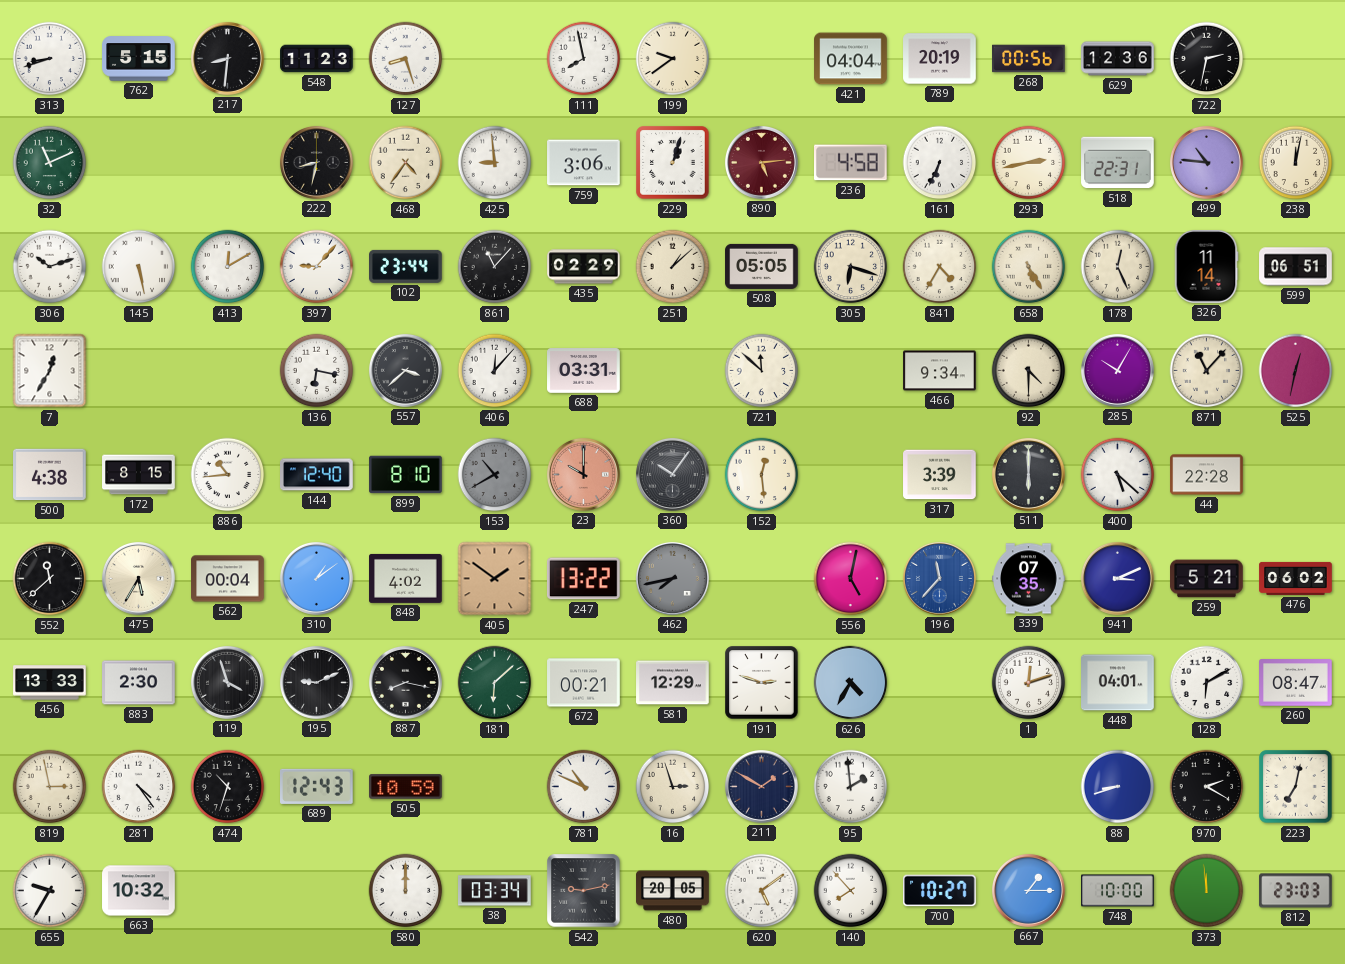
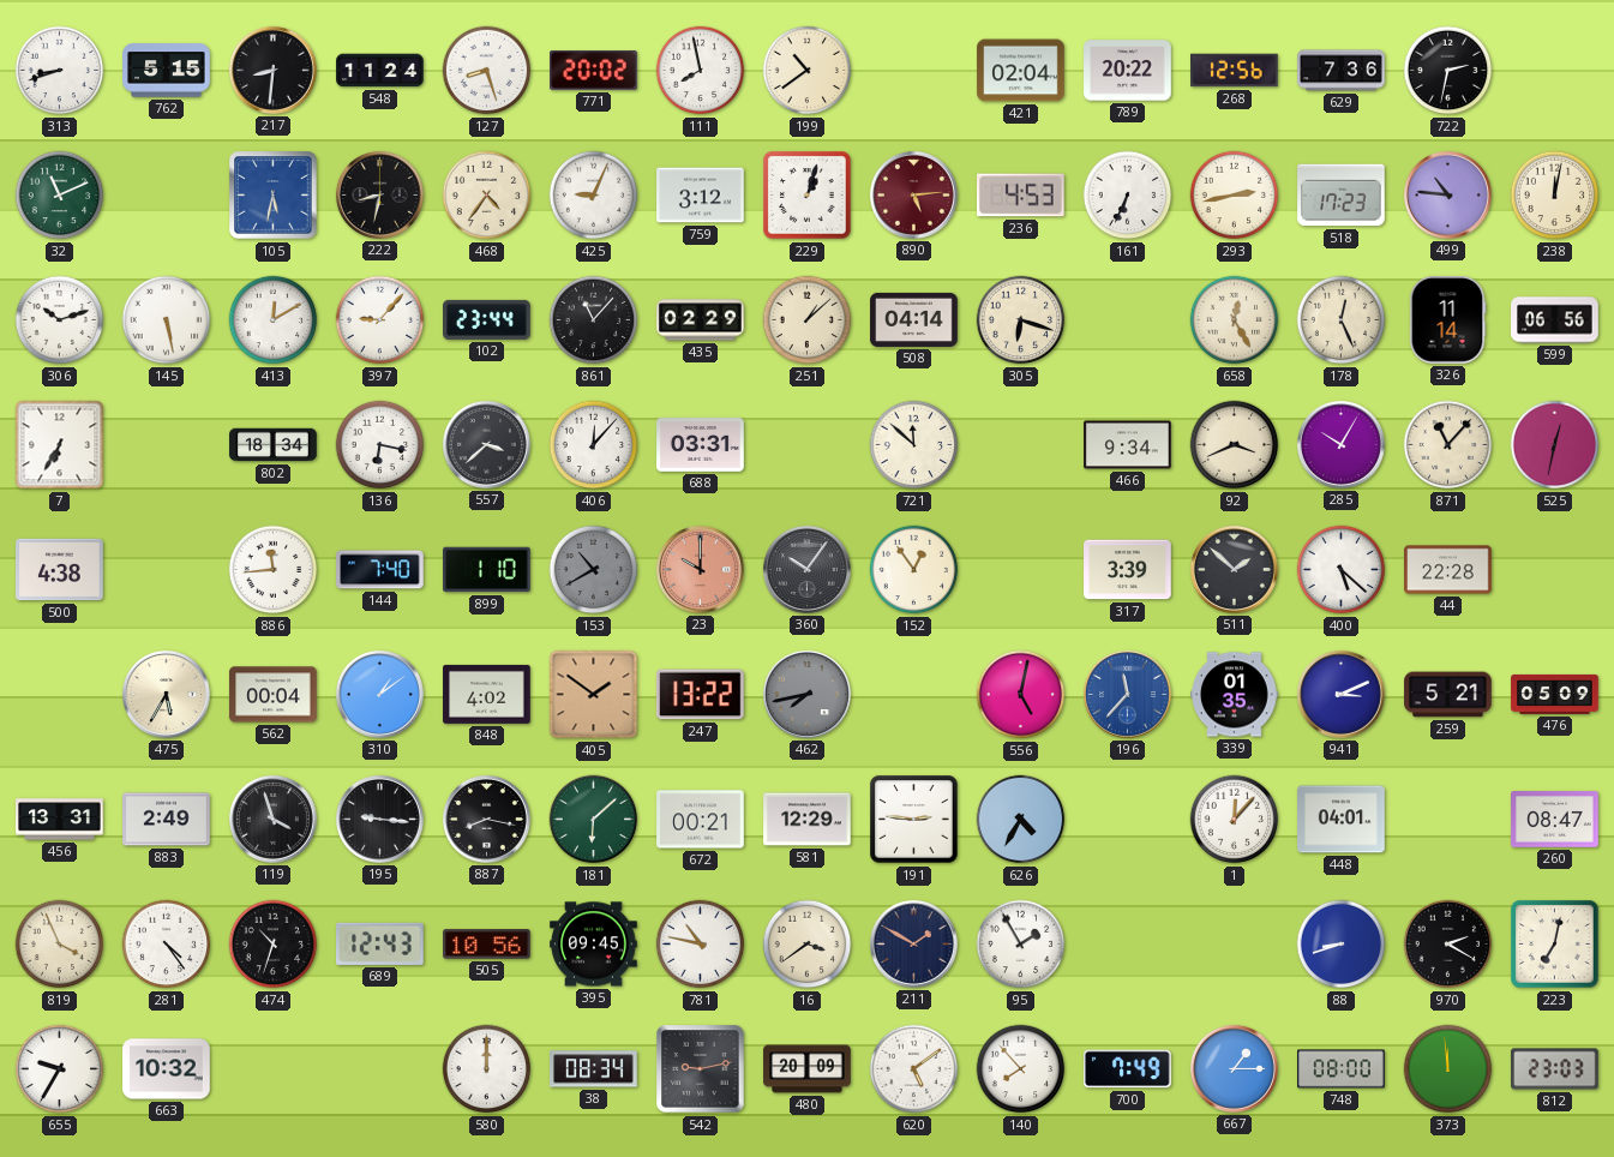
548: 11:23 -> 11:24
771: none -> 20:02
199: 9:39 -> 10:39
421: 04:04 -> 02:04
789: 20:19 -> 20:22
268: 00:56 -> 12:56
629: 12:36 -> 7:36
105: none -> 5:32
425: 8:59 -> 9:04
759: 3:06 -> 3:12
236: 4:58 -> 4:53
518: 22:31 -> 17:23
508: 05:05 -> 04:14
841: 4:35 -> none
658: 5:25 -> 12:25
599: 06:51 -> 06:56
7: 12:35 -> 6:35
802: none -> 18:34
92: 4:30 -> 3:41
172: 8:15 -> none
886: 10:44 -> 11:44
144: 12:40 -> 7:40
899: 8:10 -> 1:10
152: 12:29 -> 12:54
511: 6:00 -> 1:52
552: 11:38 -> none
339: 07:35 -> 01:35
476: 06:02 -> 05:09
456: 13:33 -> 13:31
883: 2:30 -> 2:49
195: 9:11 -> 9:16
191: 2:48 -> 2:46
1: 12:12 -> 12:07
128: 6:10 -> none
819: 2:58 -> 3:56
505: 10:59 -> 10:56
395: none -> 09:45
781: 10:49 -> 10:47
16: 2:57 -> 3:39
95: 1:59 -> 1:55
38: 03:34 -> 08:34
480: 20:05 -> 20:09
700: 10:27 -> 7:49
748: 10:00 -> 08:00
